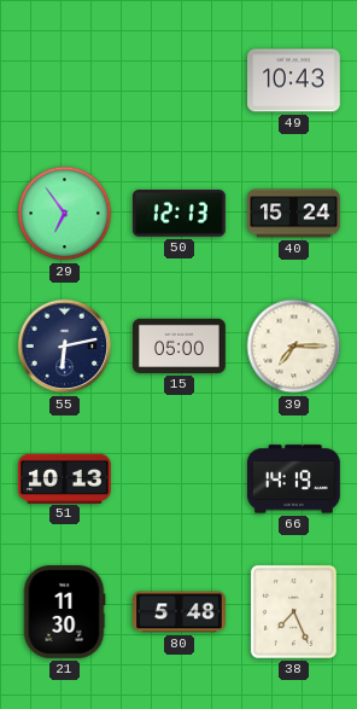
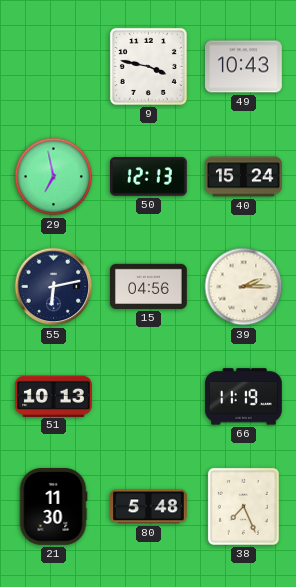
9: none -> 3:47
29: 6:54 -> 6:58
15: 05:00 -> 04:56
39: 7:15 -> 2:15
66: 14:19 -> 11:19
